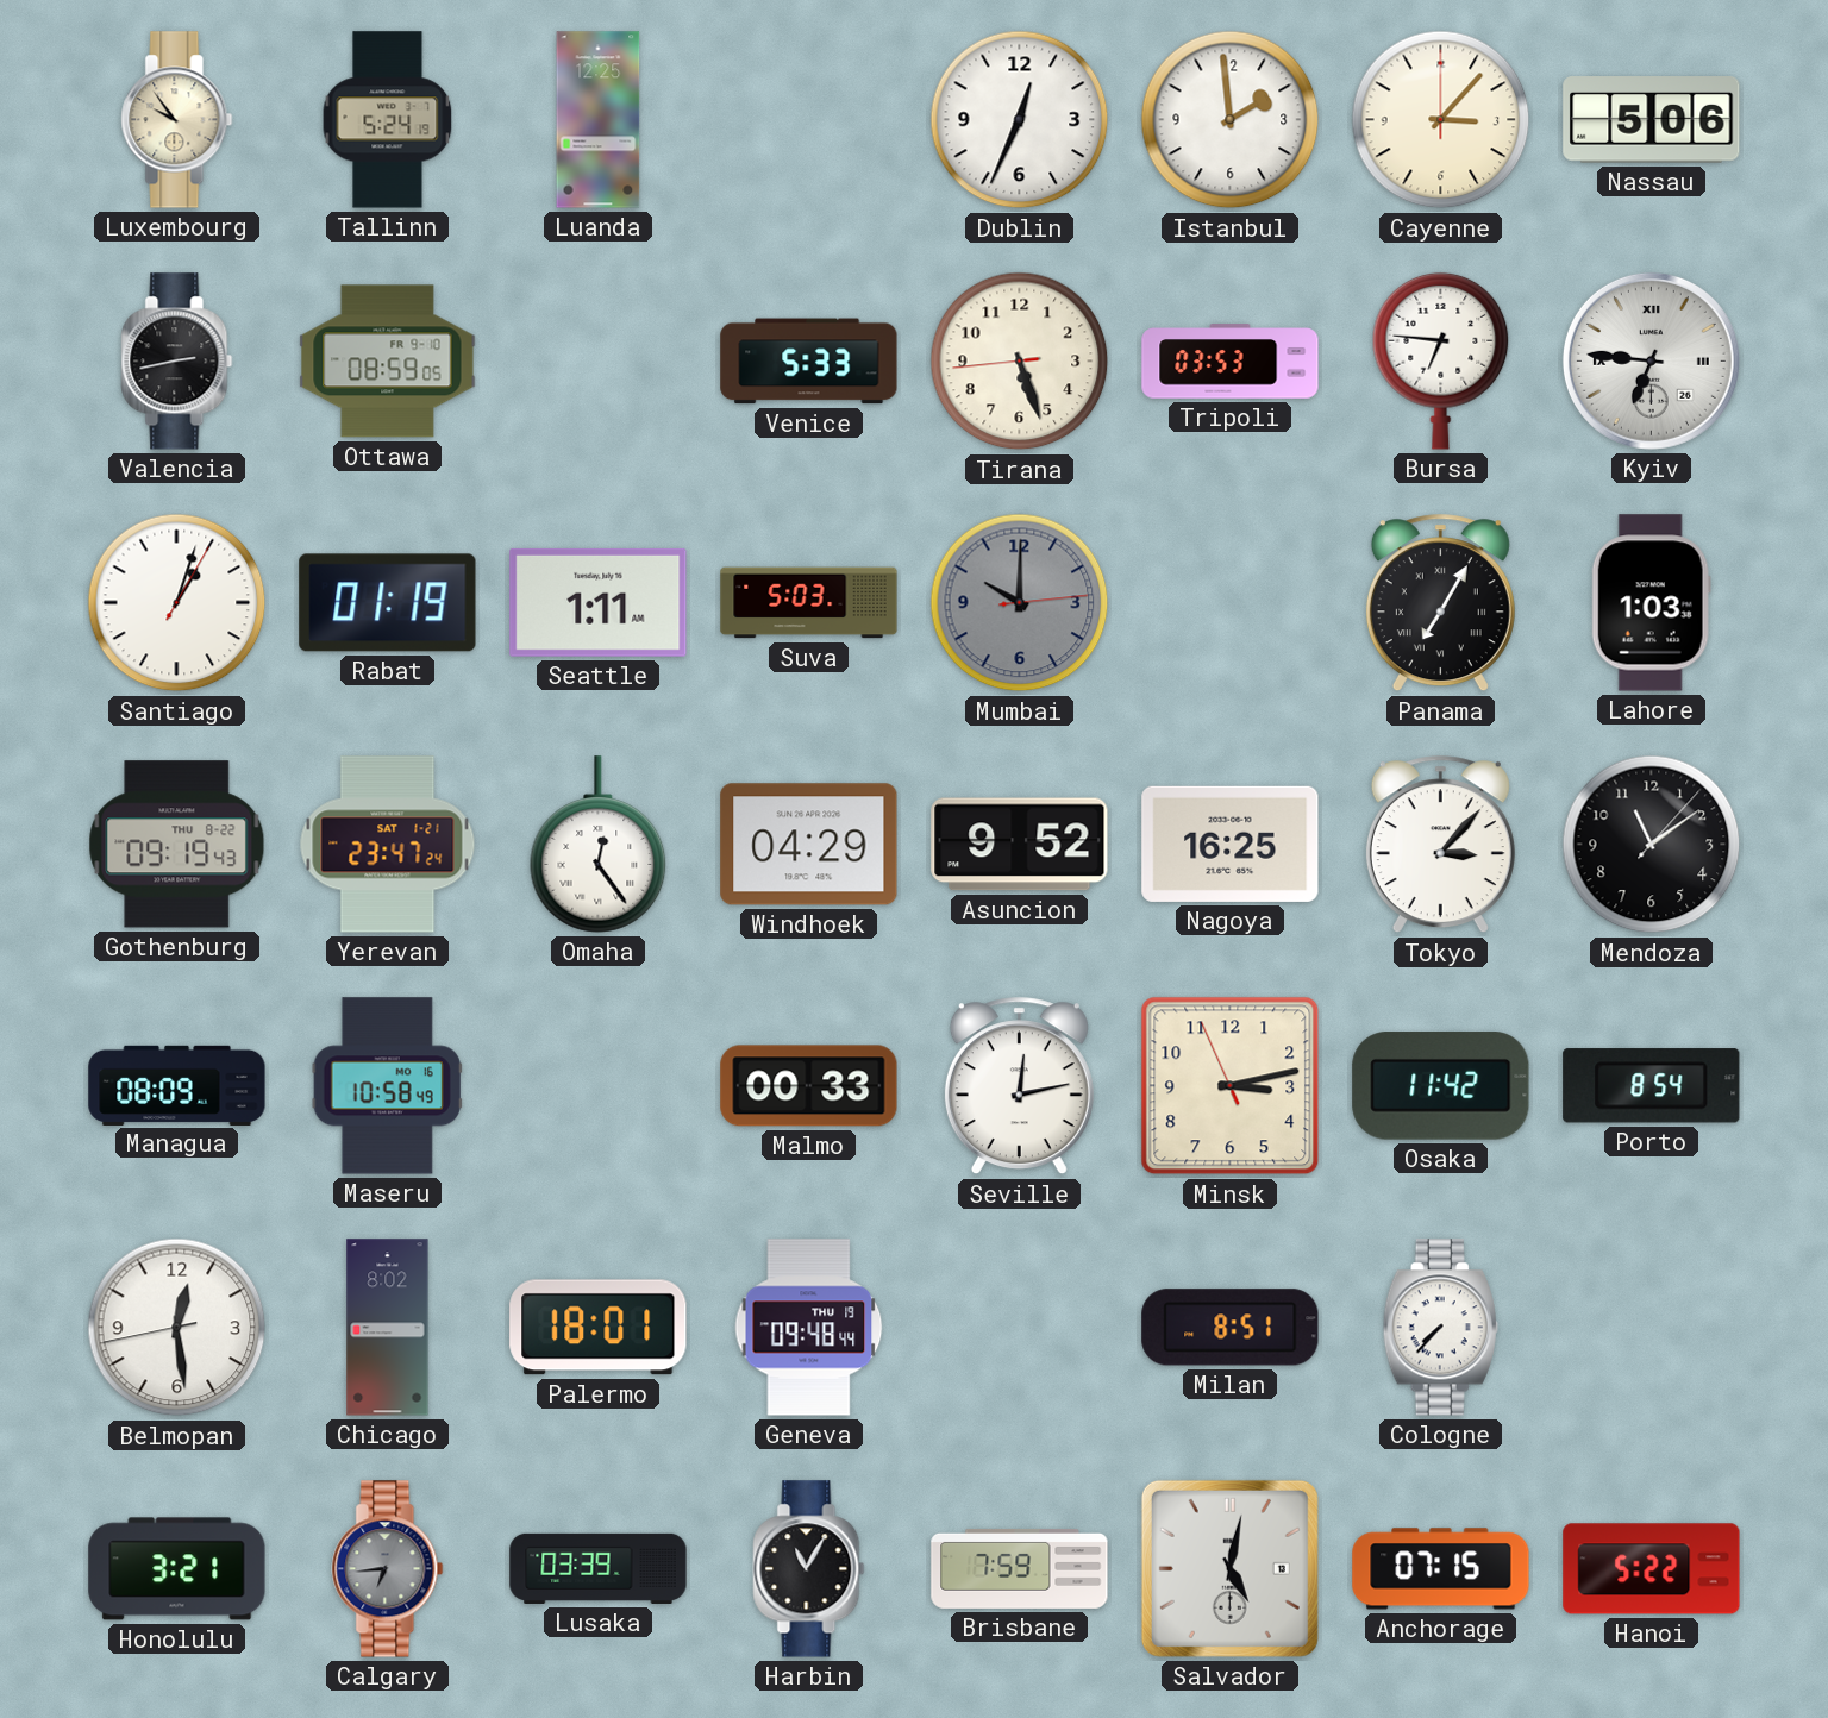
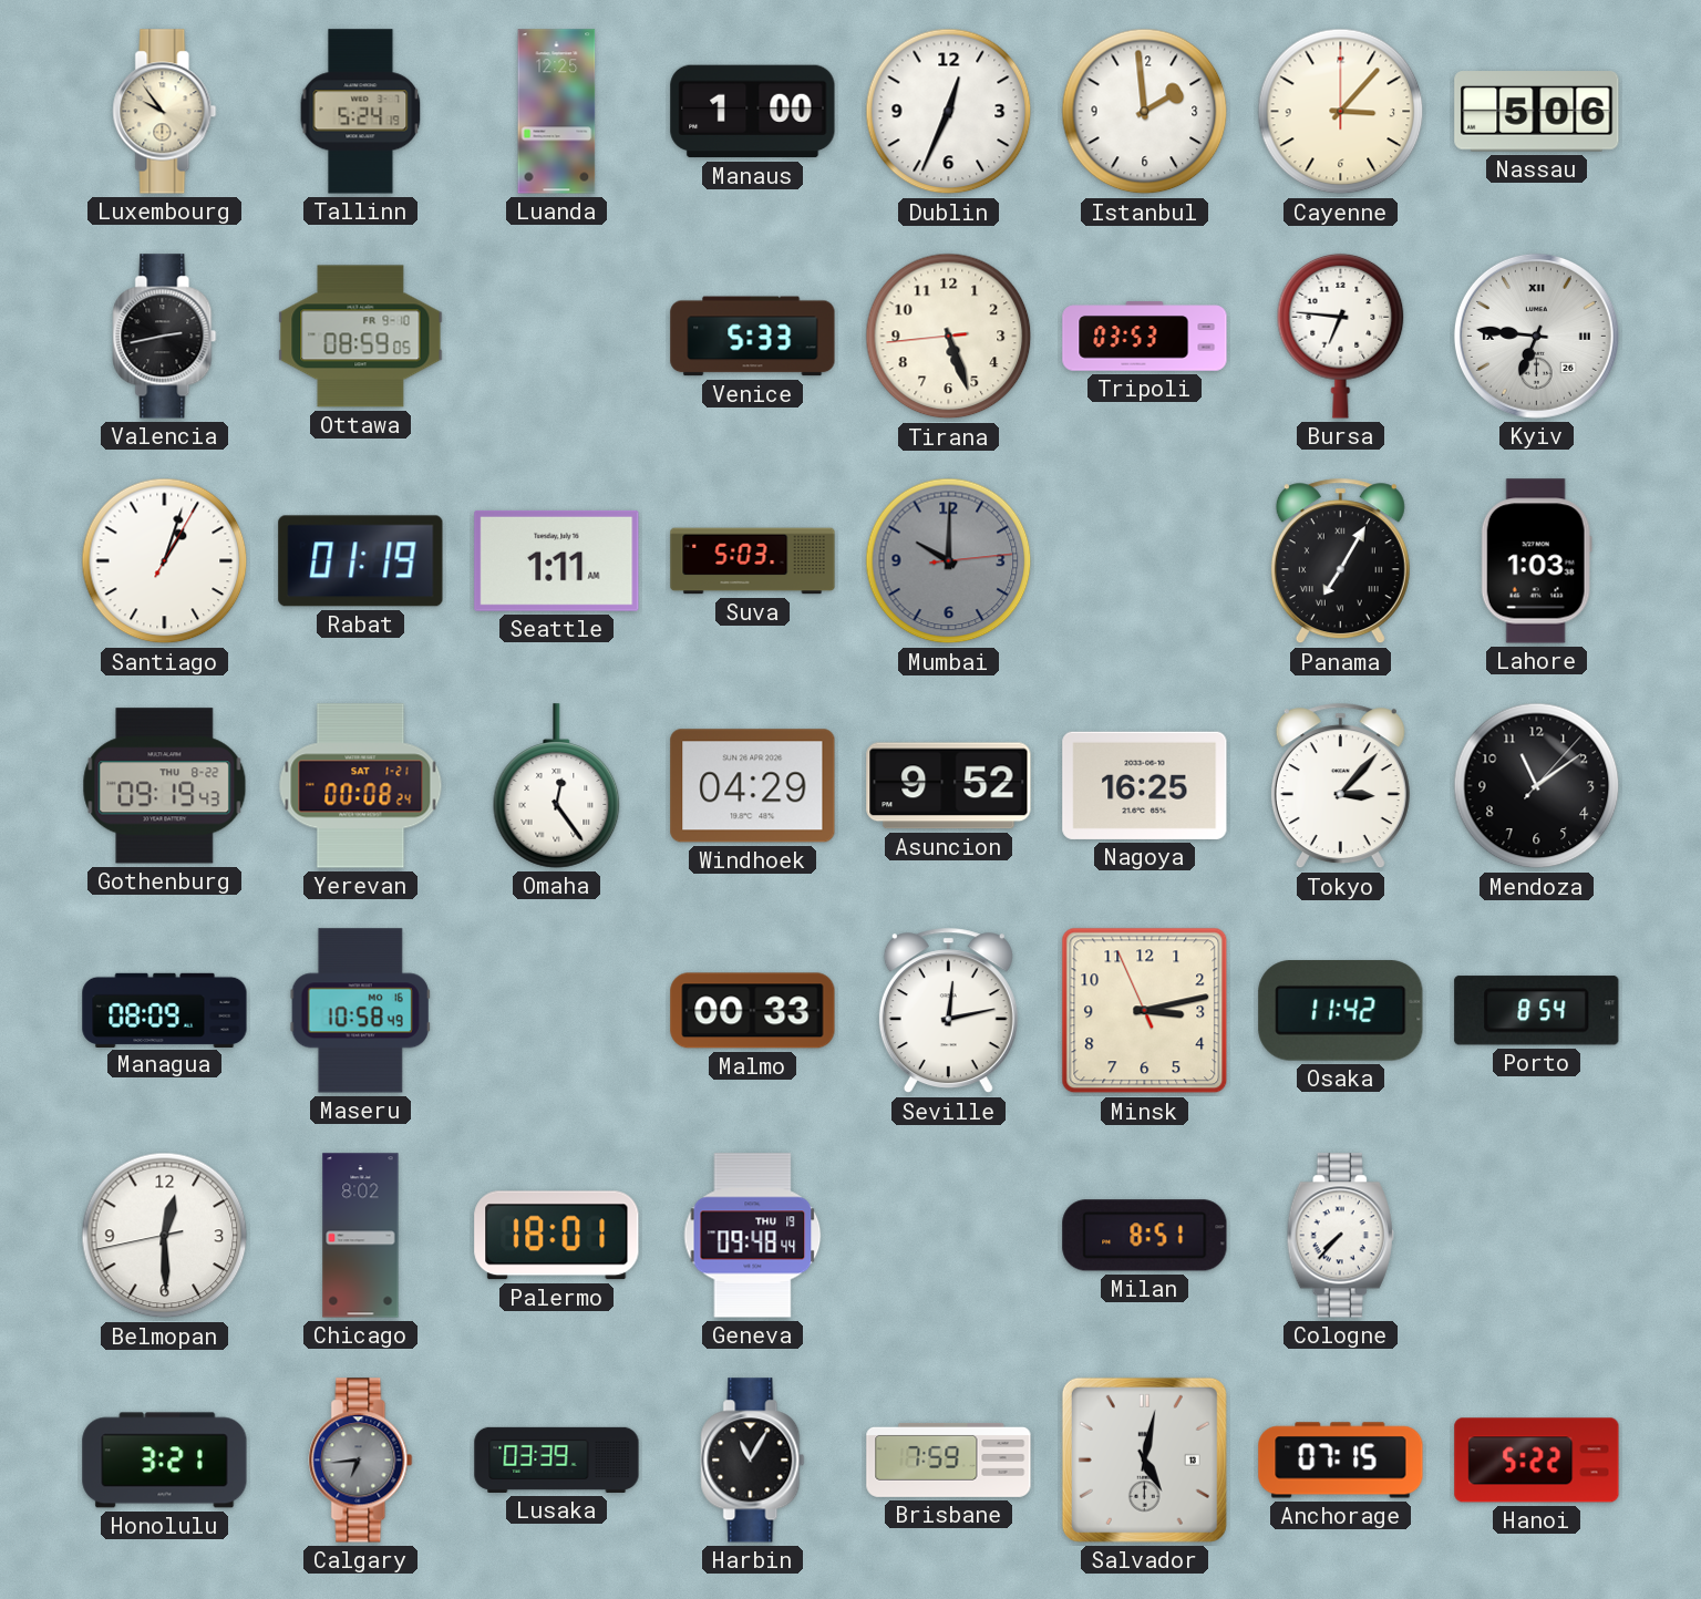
Manaus: none -> 1:00
Yerevan: 23:47 -> 00:08
Belmopan: 12:28 -> 12:29
